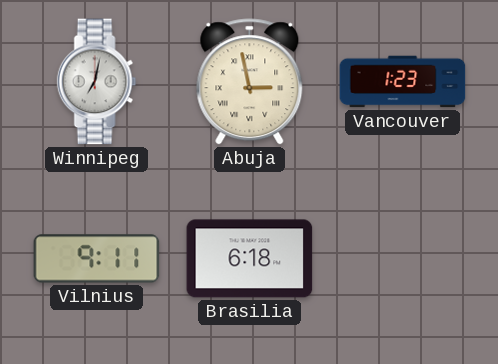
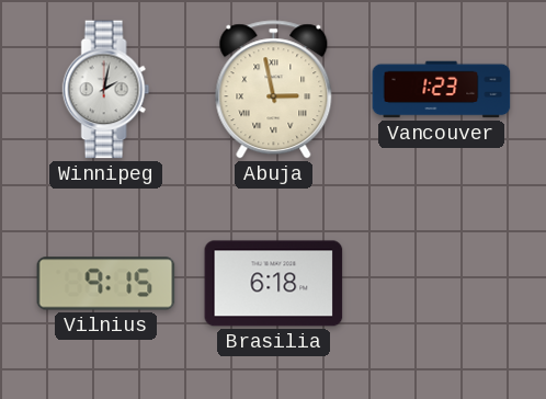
Winnipeg: 7:02 -> 2:02
Vilnius: 9:11 -> 9:15
